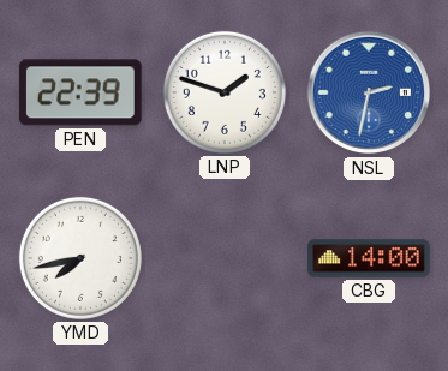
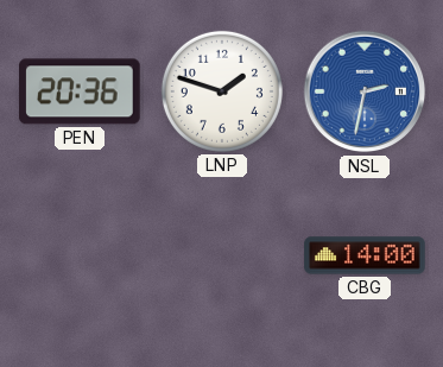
PEN: 22:39 -> 20:36
YMD: 7:43 -> none
